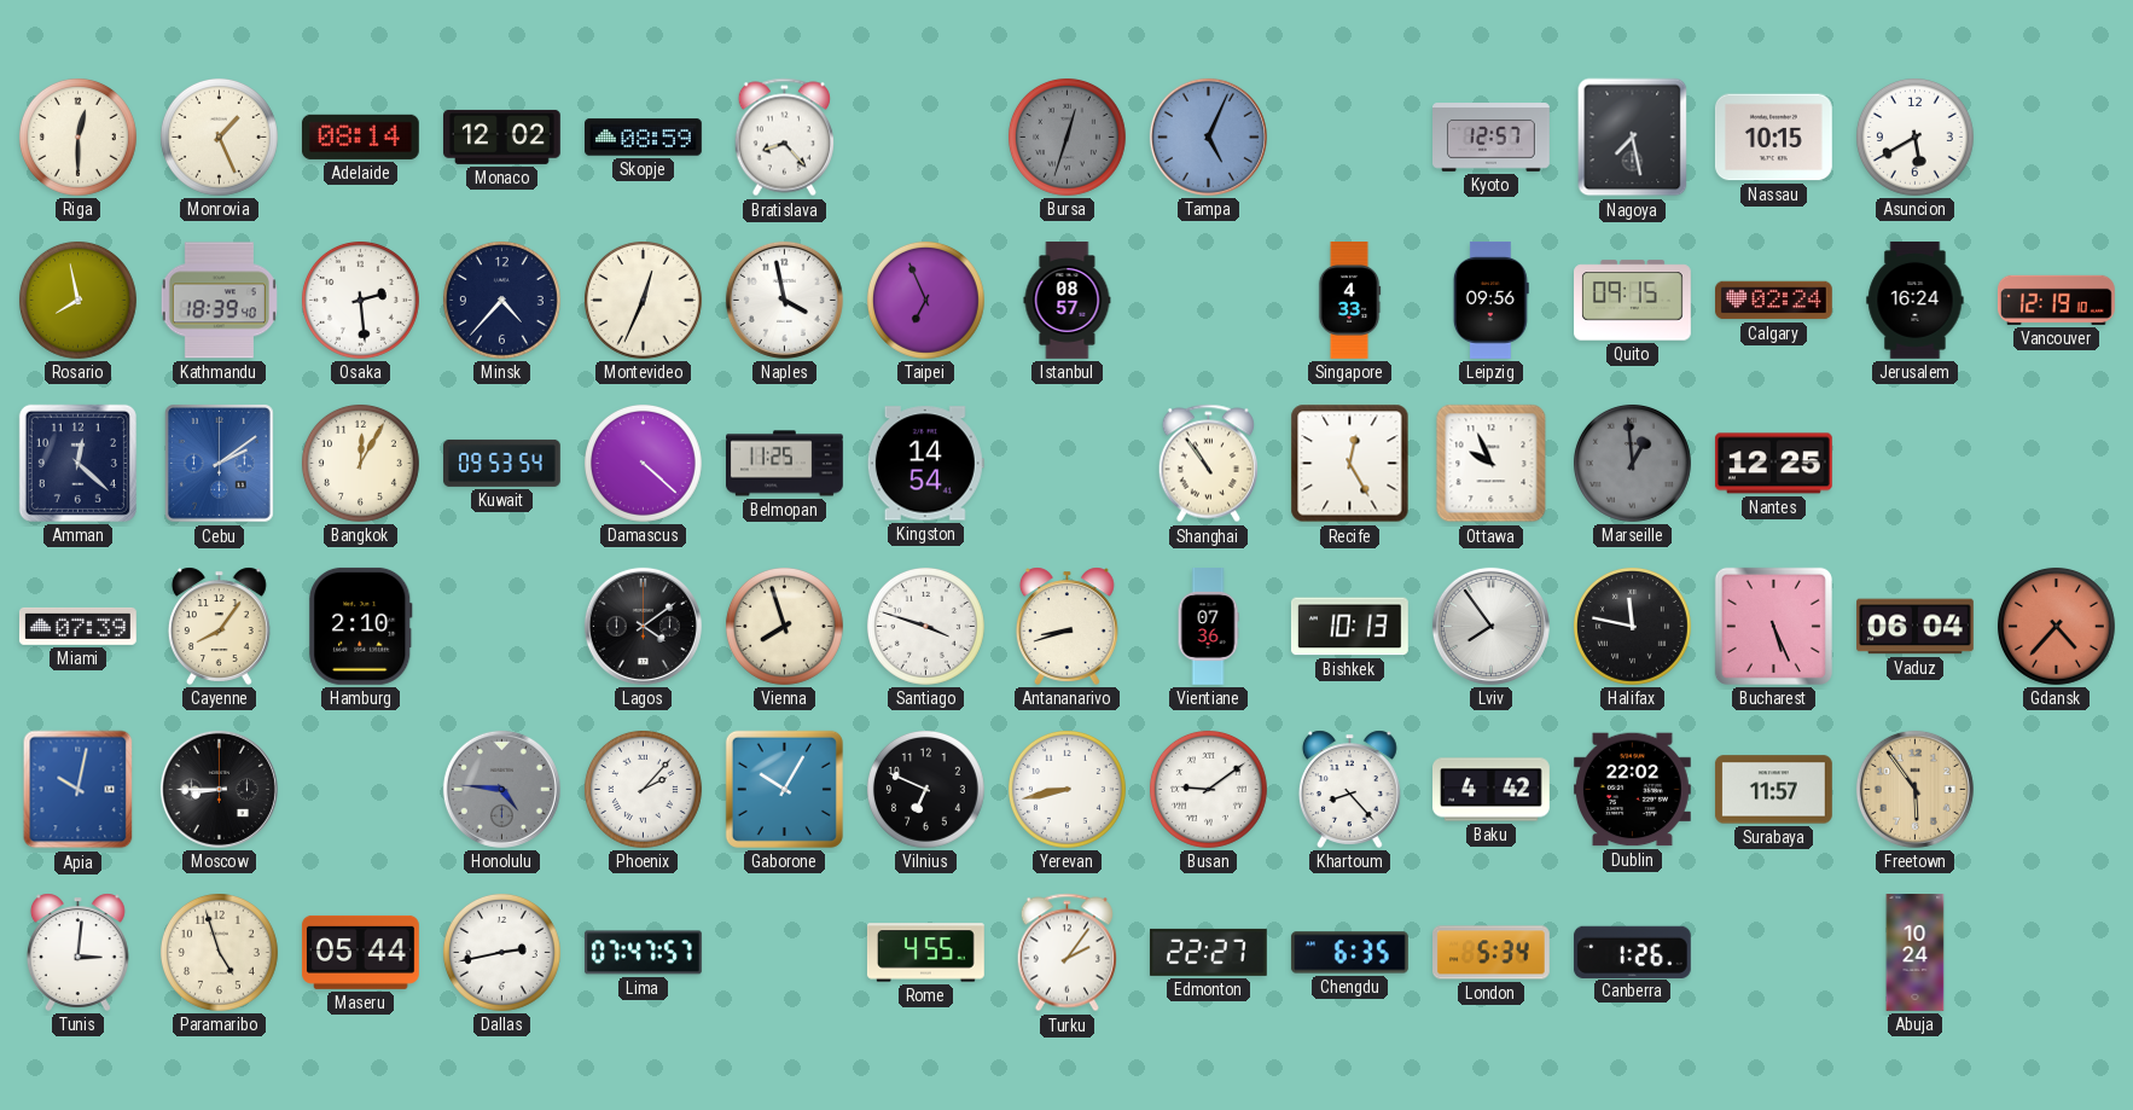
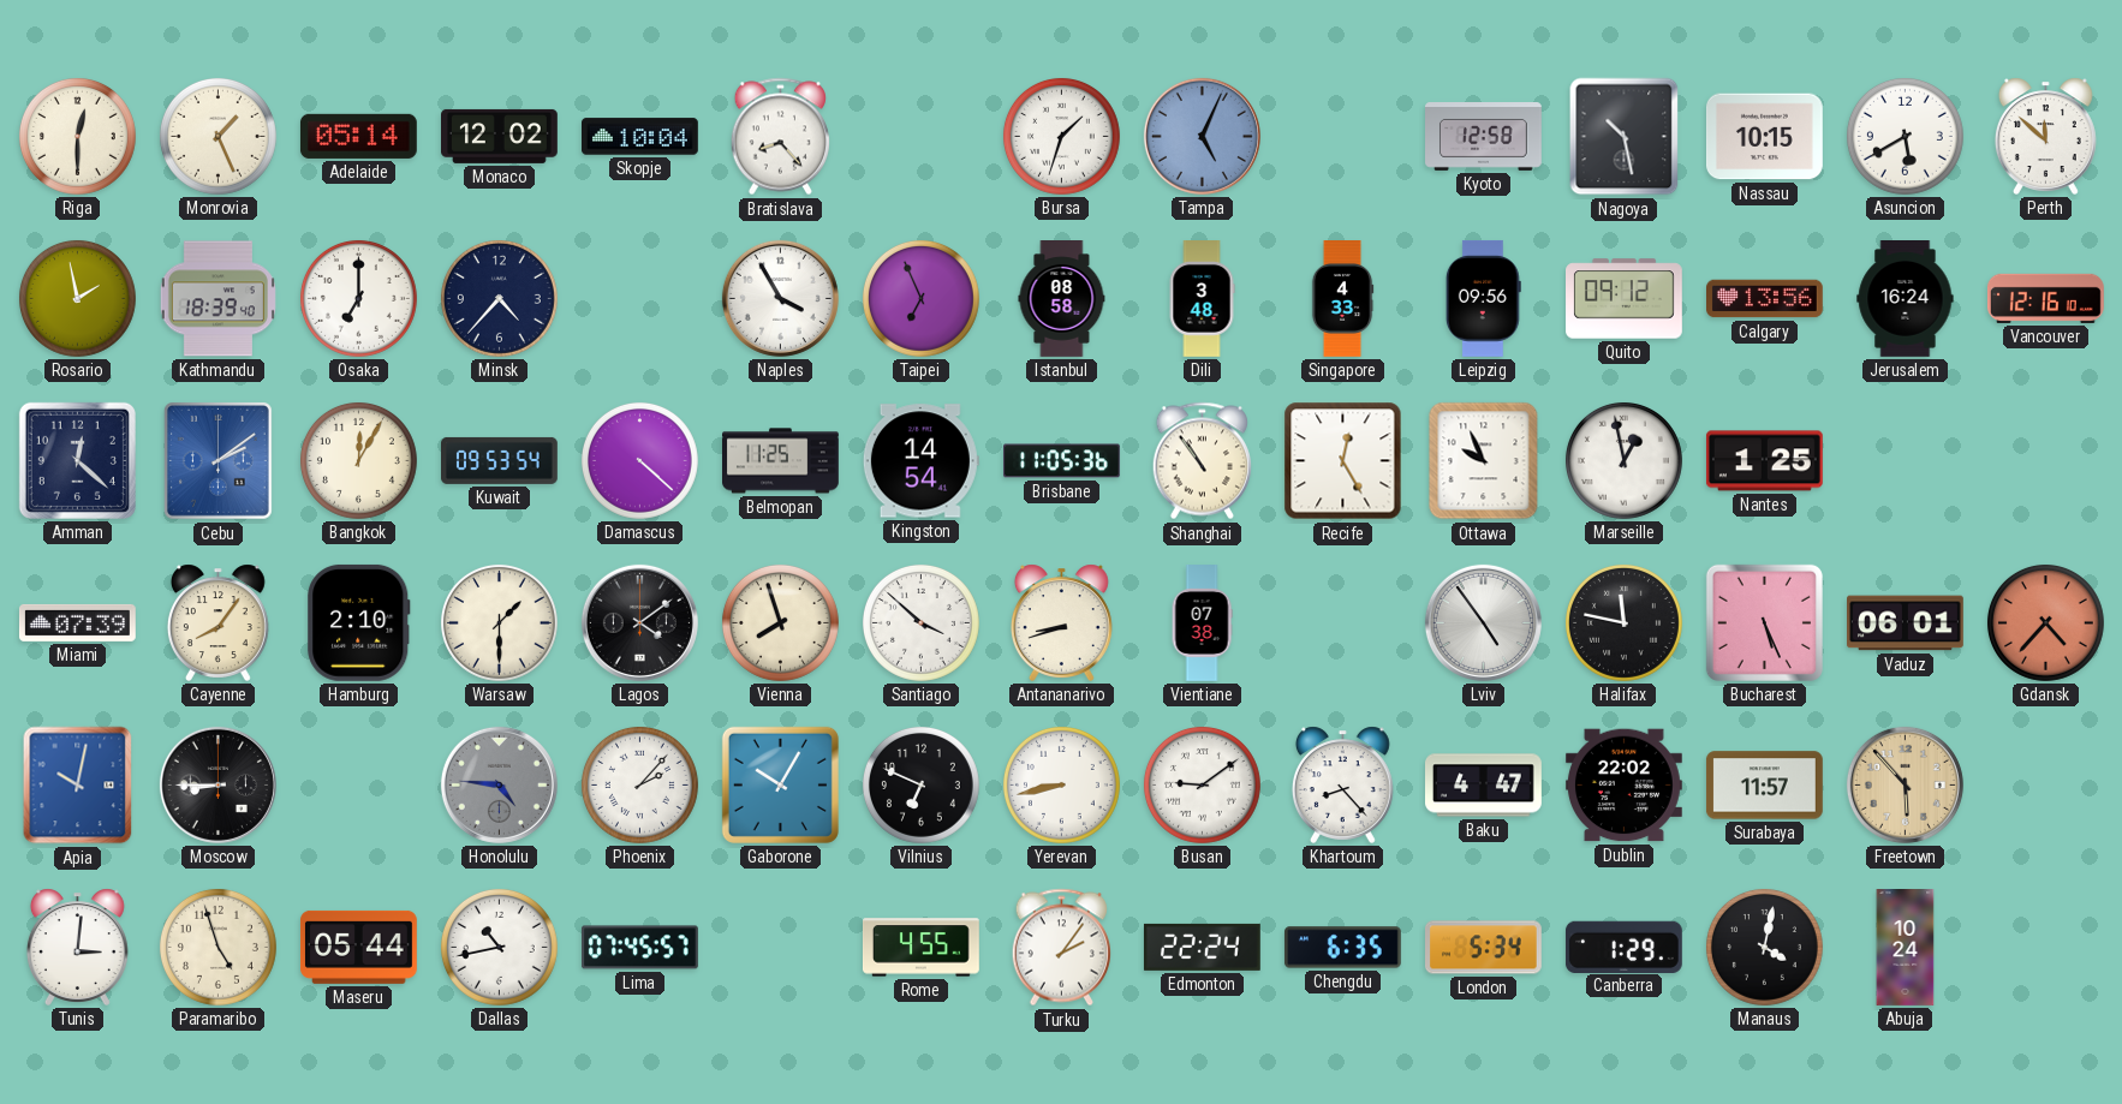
Adelaide: 08:14 -> 05:14
Skopje: 08:59 -> 10:04
Bursa: 12:33 -> 1:33
Bursa dial: grey -> white
Kyoto: 12:57 -> 12:58
Nagoya: 7:28 -> 10:28
Perth: none -> 11:52
Rosario: 7:58 -> 1:58
Osaka: 2:29 -> 7:00
Montevideo: 12:34 -> none
Naples: 3:58 -> 3:55
Istanbul: 08:57 -> 08:58
Dili: none -> 3:48
Quito: 09:15 -> 09:12
Calgary: 02:24 -> 13:56
Vancouver: 12:19 -> 12:16
Brisbane: none -> 11:05
Marseille: 12:59 -> 12:58
Marseille dial: grey -> white
Nantes: 12:25 -> 1:25
Warsaw: none -> 1:30
Santiago: 3:48 -> 3:52
Vientiane: 07:36 -> 07:38
Bishkek: 10:13 -> none
Lviv: 7:54 -> 4:54
Vaduz: 06:04 -> 06:01
Baku: 4:42 -> 4:47
Freetown: 5:54 -> 5:53
Dallas: 2:43 -> 10:43
Lima: 07:47 -> 07:45
Edmonton: 22:27 -> 22:24
Canberra: 1:26 -> 1:29
Manaus: none -> 4:02
